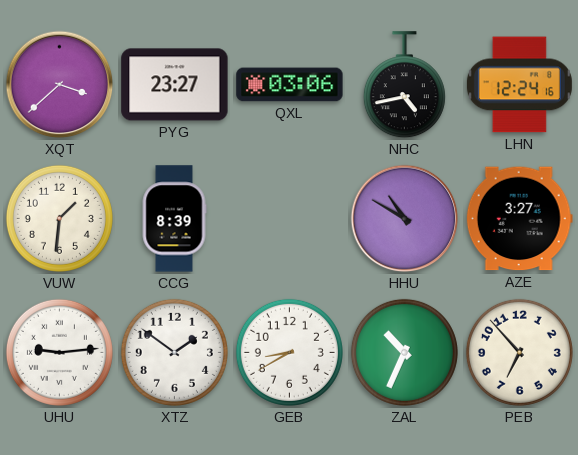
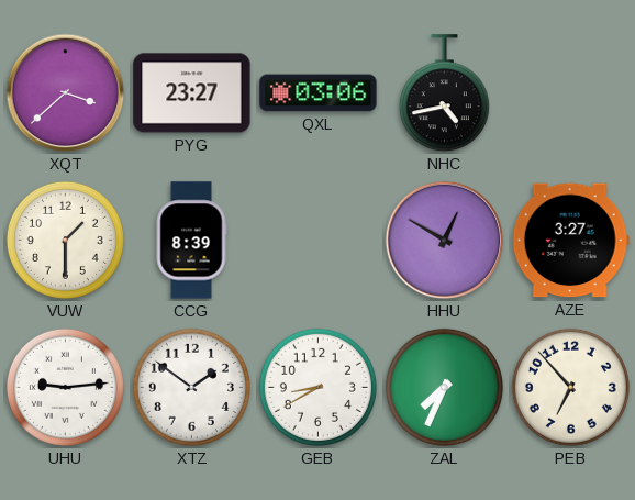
LHN: 12:24 -> none
VUW: 1:31 -> 1:30
HHU: 10:50 -> 12:50
ZAL: 10:34 -> 7:34
